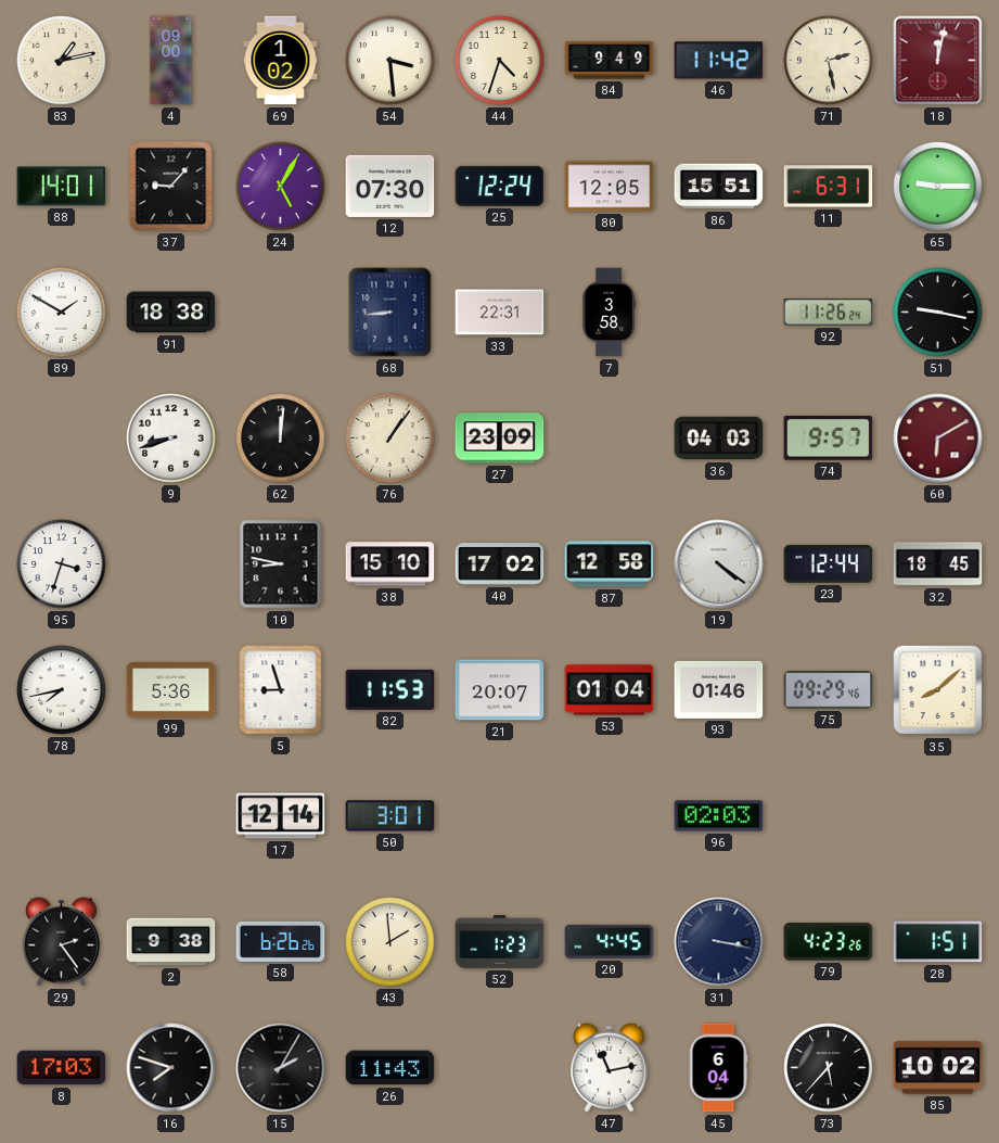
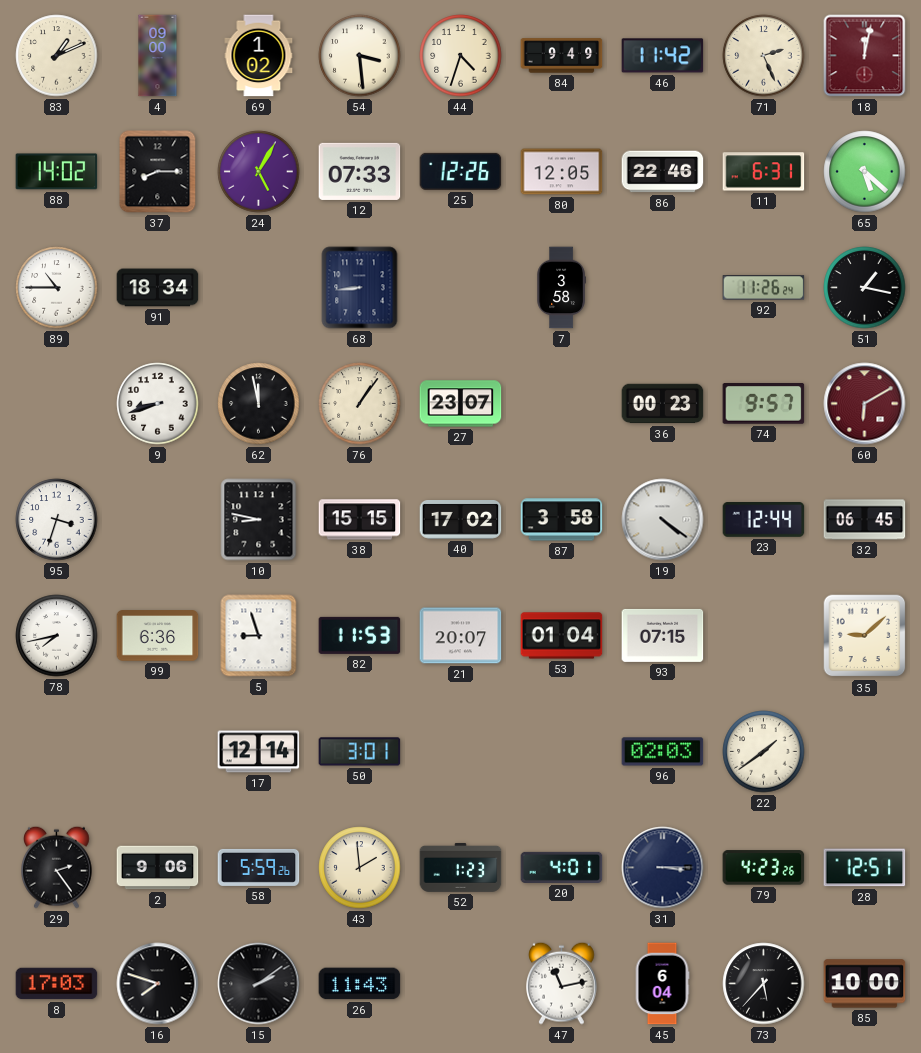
83: 1:13 -> 1:11
71: 2:28 -> 2:26
88: 14:01 -> 14:02
37: 9:07 -> 8:15
12: 07:30 -> 07:33
25: 12:24 -> 12:26
86: 15:51 -> 22:46
65: 9:15 -> 5:22
89: 1:50 -> 10:45
91: 18:38 -> 18:34
33: 22:31 -> none
51: 9:17 -> 1:17
62: 12:01 -> 11:58
27: 23:09 -> 23:07
36: 04:03 -> 00:23
38: 15:10 -> 15:15
87: 12:58 -> 3:58
32: 18:45 -> 06:45
99: 5:36 -> 6:36
93: 01:46 -> 07:15
75: 09:29 -> none
35: 8:08 -> 9:08
22: none -> 1:39
2: 9:38 -> 9:06
58: 6:26 -> 5:59
20: 4:45 -> 4:01
31: 3:17 -> 3:15
28: 1:51 -> 12:51
15: 2:05 -> 2:09
85: 10:02 -> 10:00
